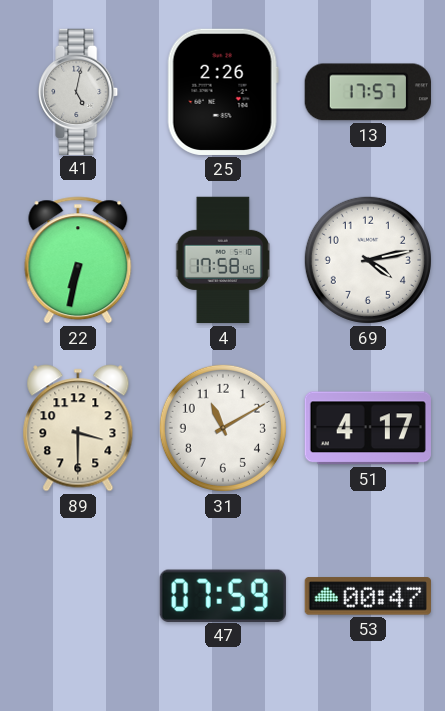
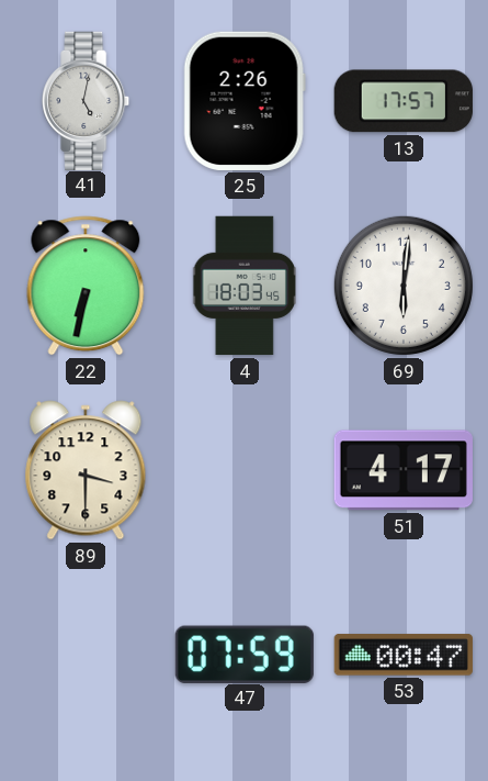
4: 17:58 -> 18:03
69: 4:13 -> 6:01
31: 11:10 -> none
